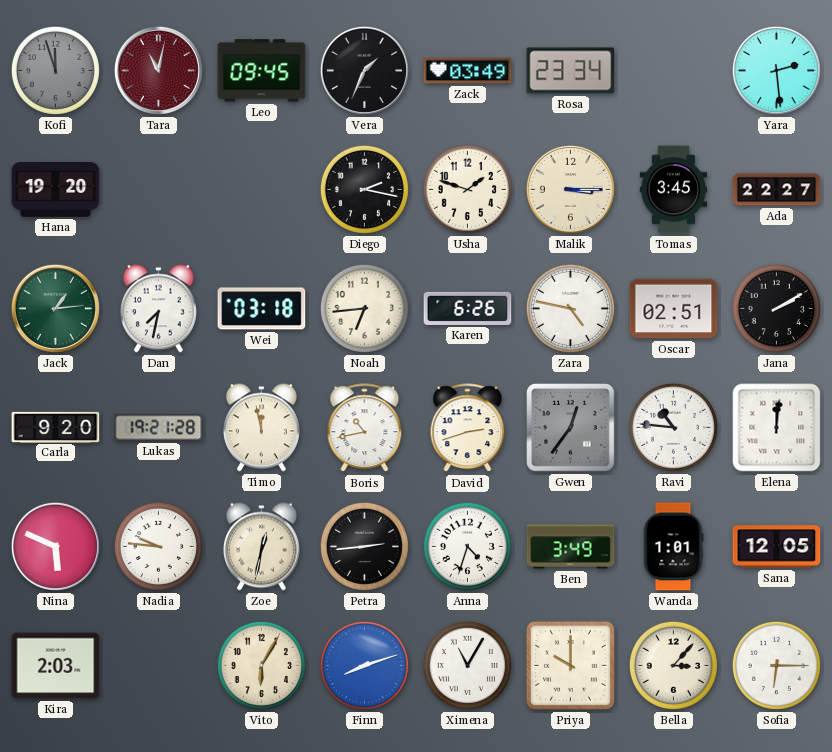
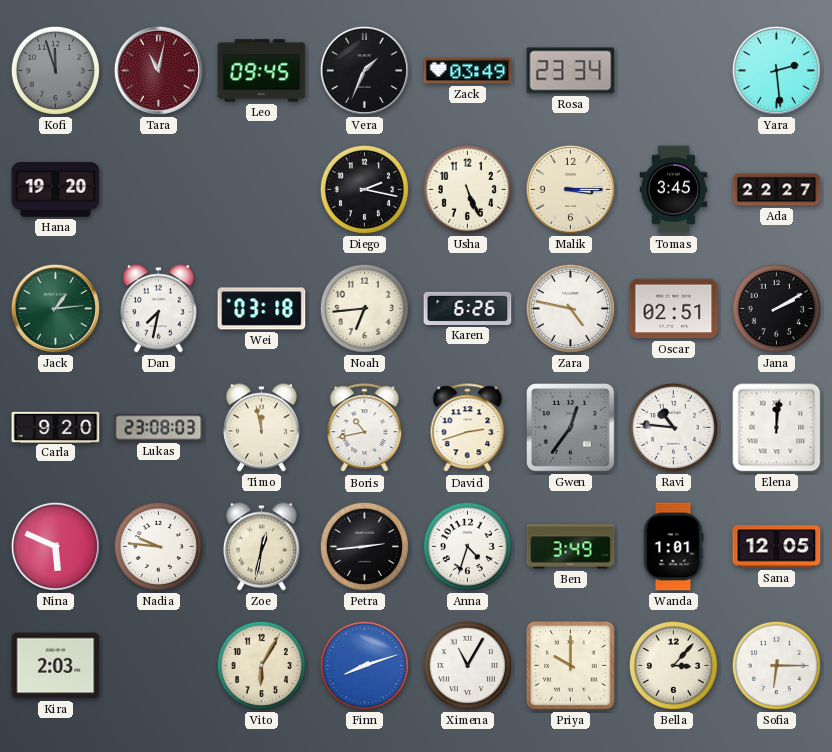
Usha: 1:48 -> 5:26
Lukas: 19:21 -> 23:08
